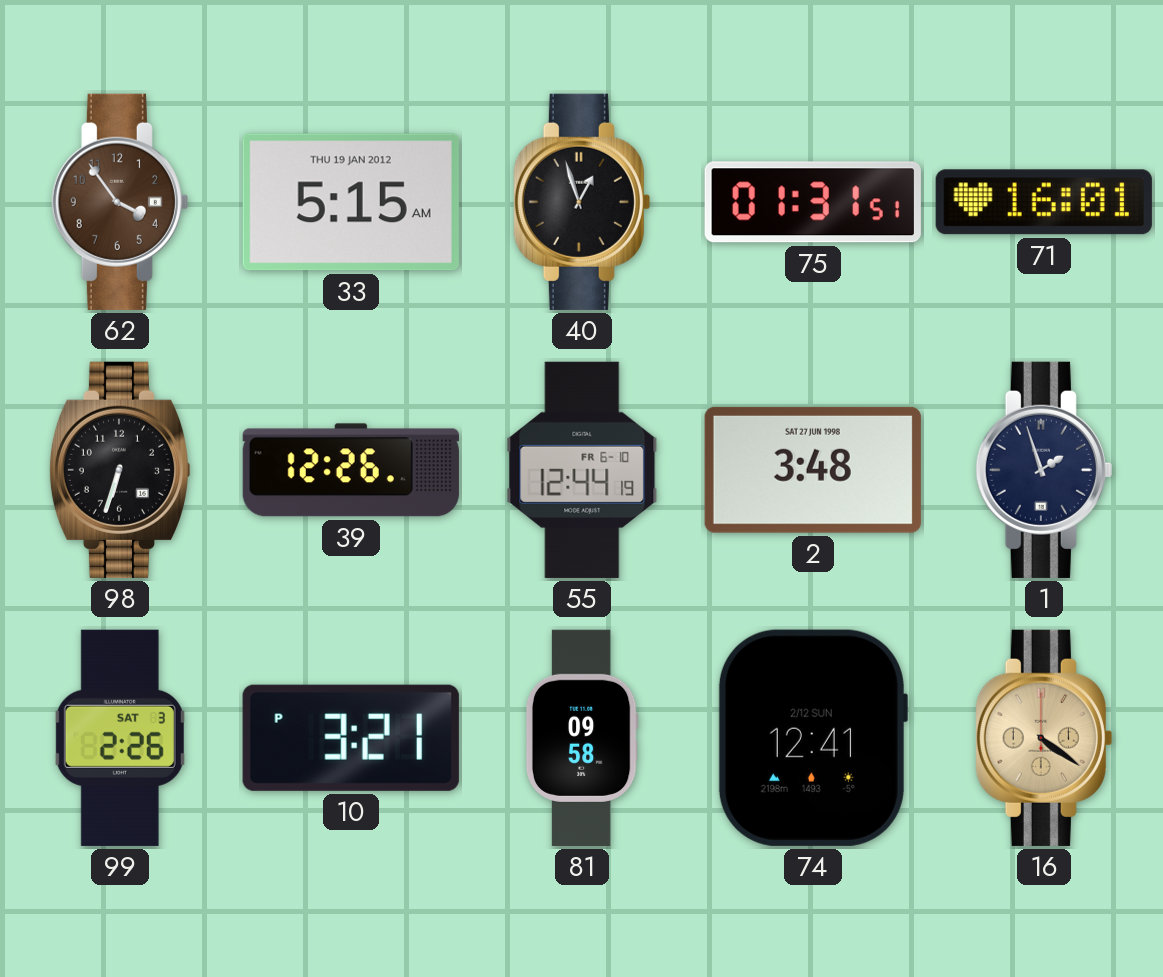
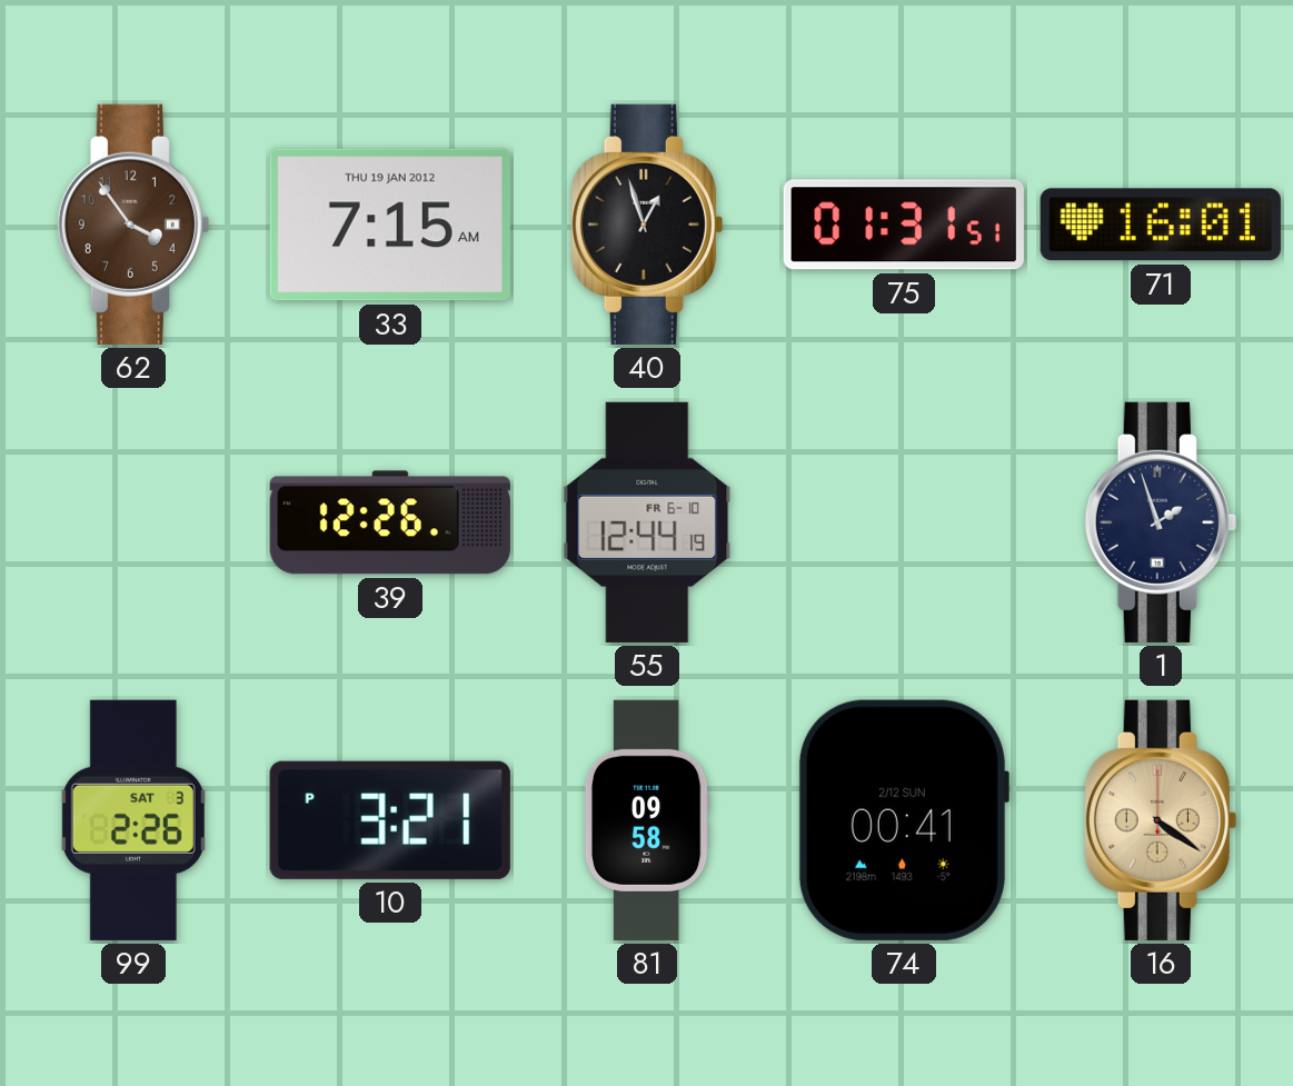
33: 5:15 -> 7:15
98: 6:33 -> none
2: 3:48 -> none
74: 12:41 -> 00:41
